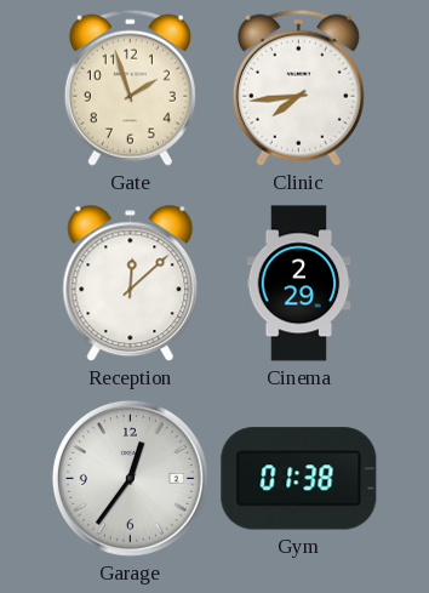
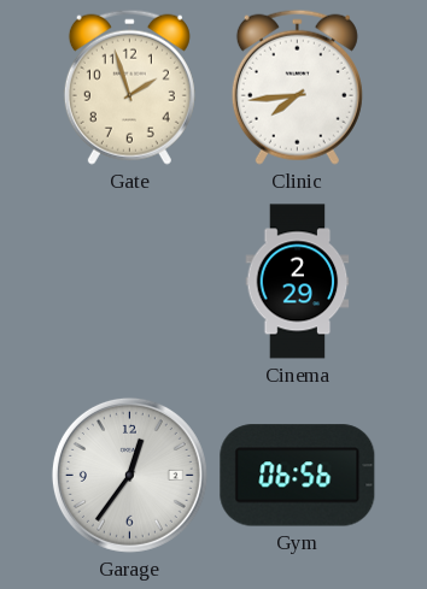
Reception: 12:08 -> none
Gym: 01:38 -> 06:56
